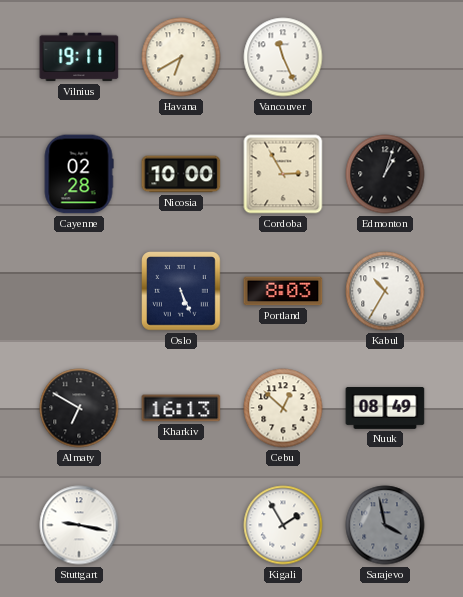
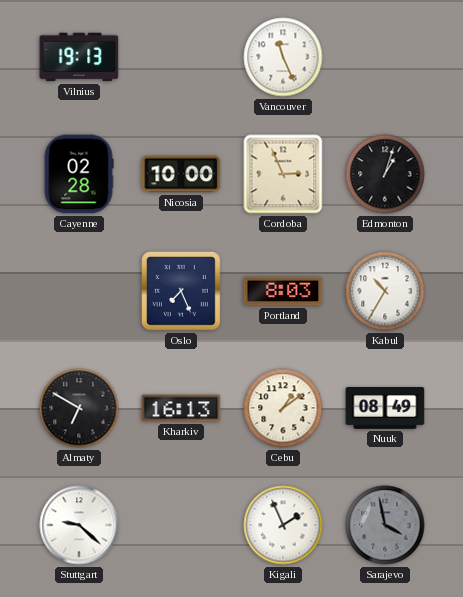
Vilnius: 19:11 -> 19:13
Havana: 6:40 -> none
Cordoba: 2:55 -> 2:56
Oslo: 5:26 -> 7:26
Cebu: 12:52 -> 1:09
Stuttgart: 9:17 -> 9:22
Kigali: 1:55 -> 1:56
